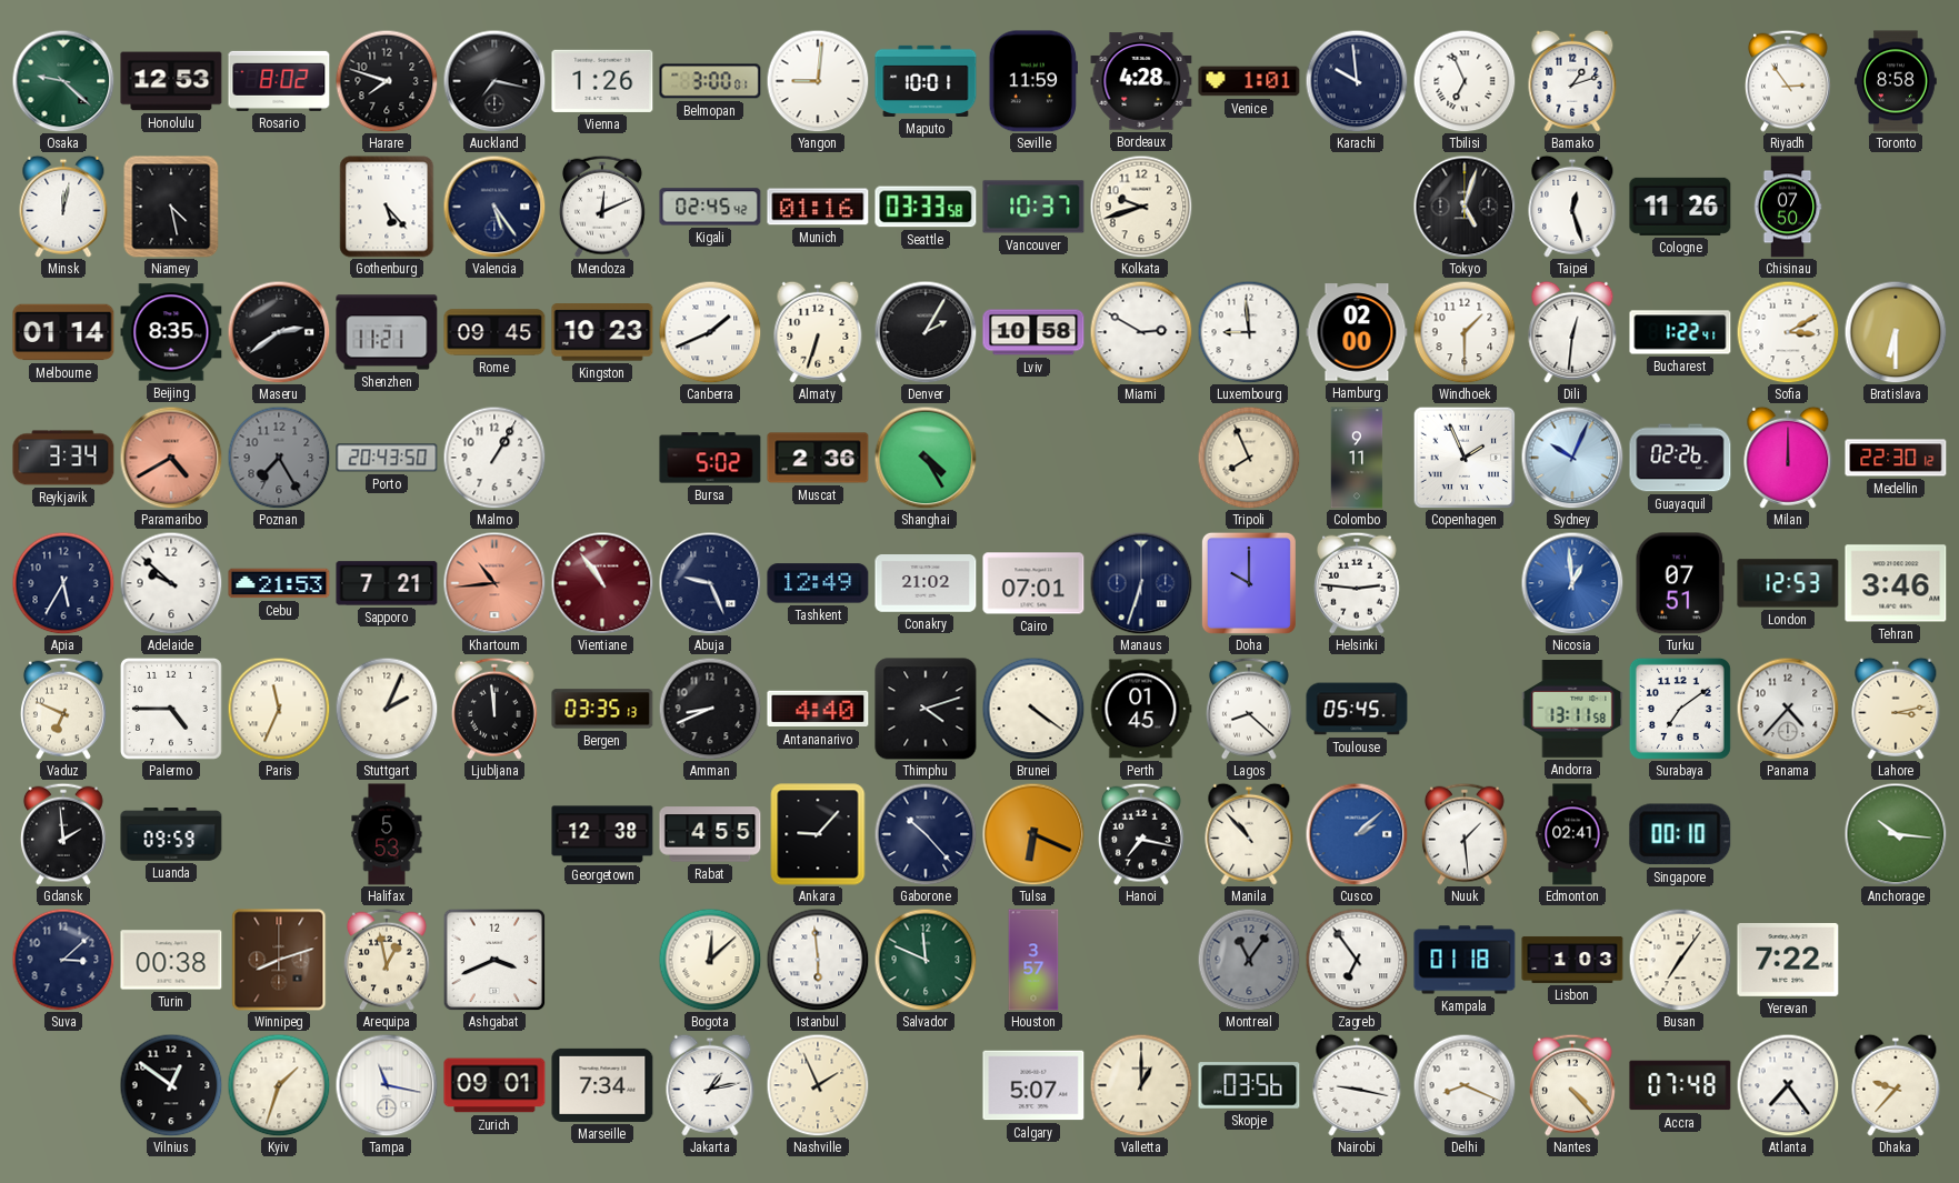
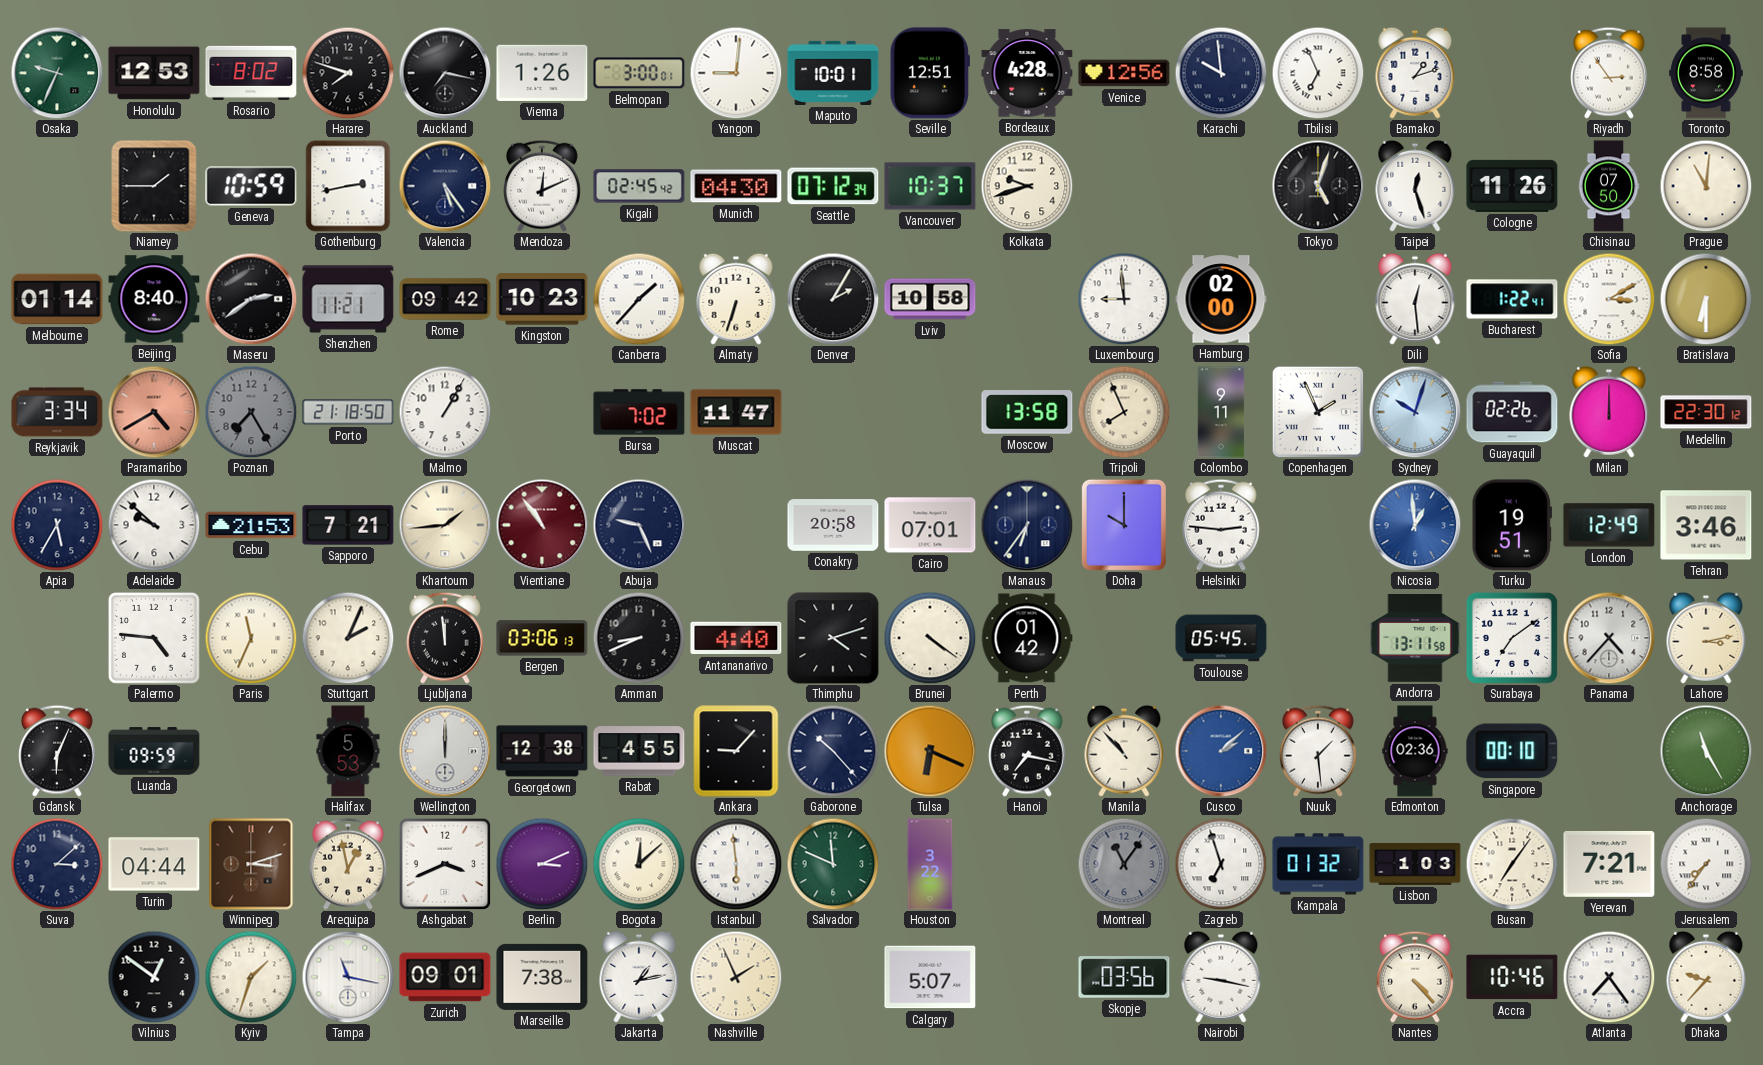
Osaka: 9:22 -> 9:34
Seville: 11:59 -> 12:51
Venice: 1:01 -> 12:56
Minsk: 12:02 -> none
Niamey: 4:28 -> 1:45
Geneva: none -> 10:59
Gothenburg: 5:23 -> 2:43
Munich: 01:16 -> 04:30
Seattle: 03:33 -> 07:12
Prague: none -> 11:01
Beijing: 8:35 -> 8:40
Rome: 09:45 -> 09:42
Canberra: 1:41 -> 1:37
Miami: 2:50 -> none
Windhoek: 1:30 -> none
Dili: 12:31 -> 12:29
Porto: 20:43 -> 21:18
Bursa: 5:02 -> 7:02
Muscat: 2:36 -> 11:47
Shanghai: 4:25 -> none
Moscow: none -> 13:58
Sydney: 10:04 -> 10:03
Khartoum: 10:44 -> 1:44
Khartoum dial: salmon -> cream
Tashkent: 12:49 -> none
Conakry: 21:02 -> 20:58
Manaus: 6:33 -> 6:36
Turku: 07:51 -> 19:51
London: 12:53 -> 12:49
Vaduz: 6:49 -> none
Palermo: 4:45 -> 4:46
Bergen: 03:35 -> 03:06
Perth: 01:45 -> 01:42
Lagos: 8:22 -> none
Gdansk: 1:59 -> 6:04
Wellington: none -> 12:00
Edmonton: 02:41 -> 02:36
Anchorage: 10:16 -> 11:25
Turin: 00:38 -> 04:44
Winnipeg: 8:12 -> 3:12
Berlin: none -> 3:11
Houston: 3:57 -> 3:22
Zagreb: 6:54 -> 6:57
Kampala: 01:18 -> 01:32
Yerevan: 7:22 -> 7:21
Jerusalem: none -> 7:36
Marseille: 7:34 -> 7:38
Valletta: 1:00 -> none
Delhi: 8:19 -> none
Accra: 07:48 -> 10:46
